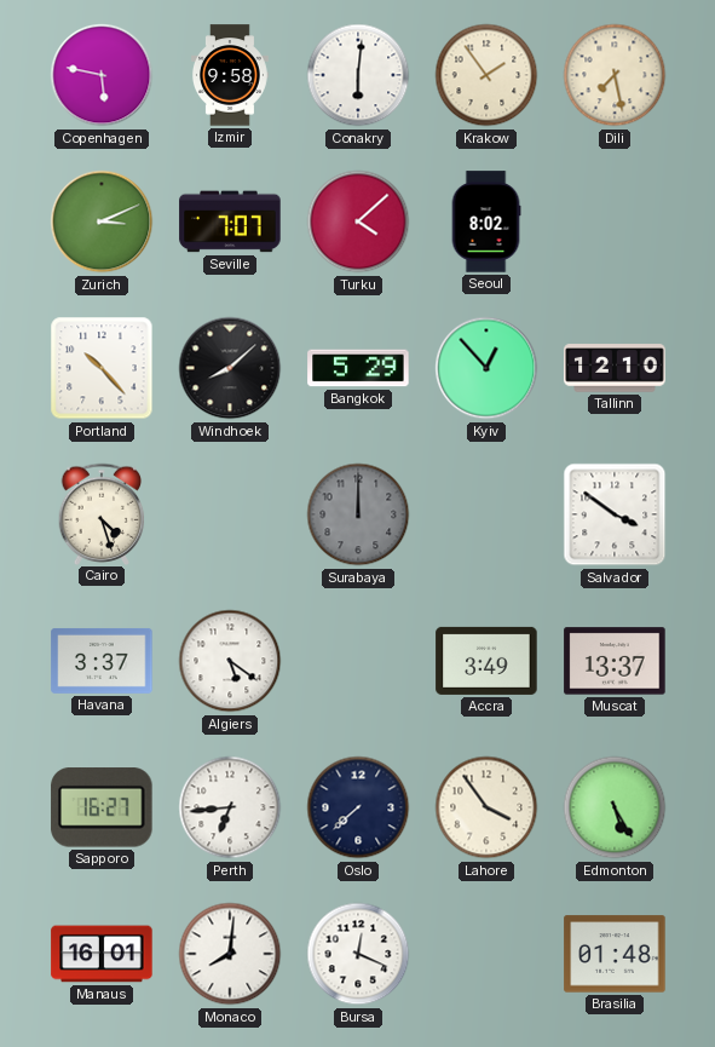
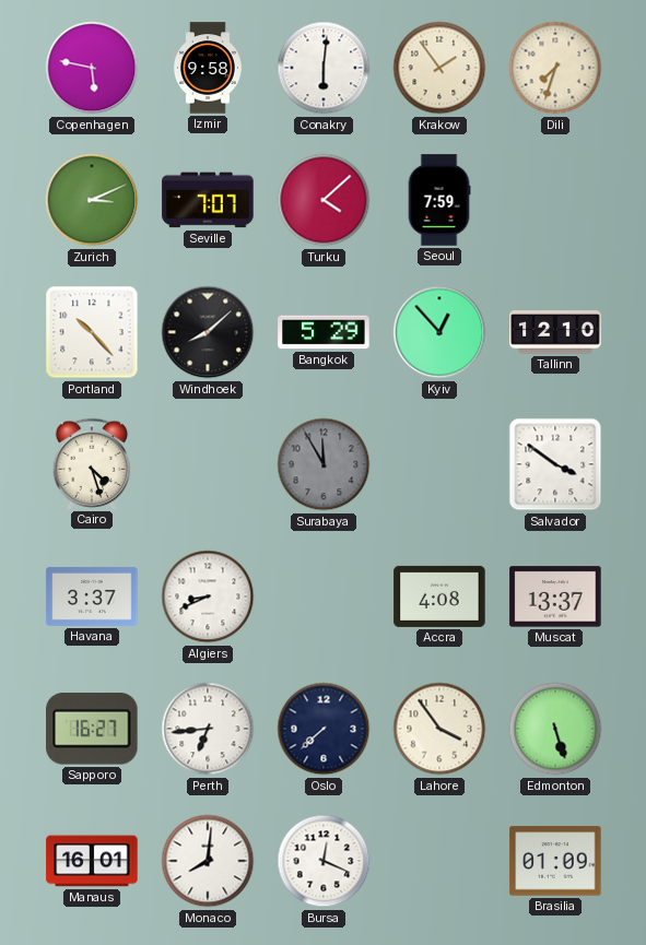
Dili: 7:28 -> 7:33
Seoul: 8:02 -> 7:59
Surabaya: 12:00 -> 11:55
Algiers: 5:21 -> 8:41
Accra: 3:49 -> 4:08
Edmonton: 5:25 -> 5:27
Brasilia: 01:48 -> 01:09
